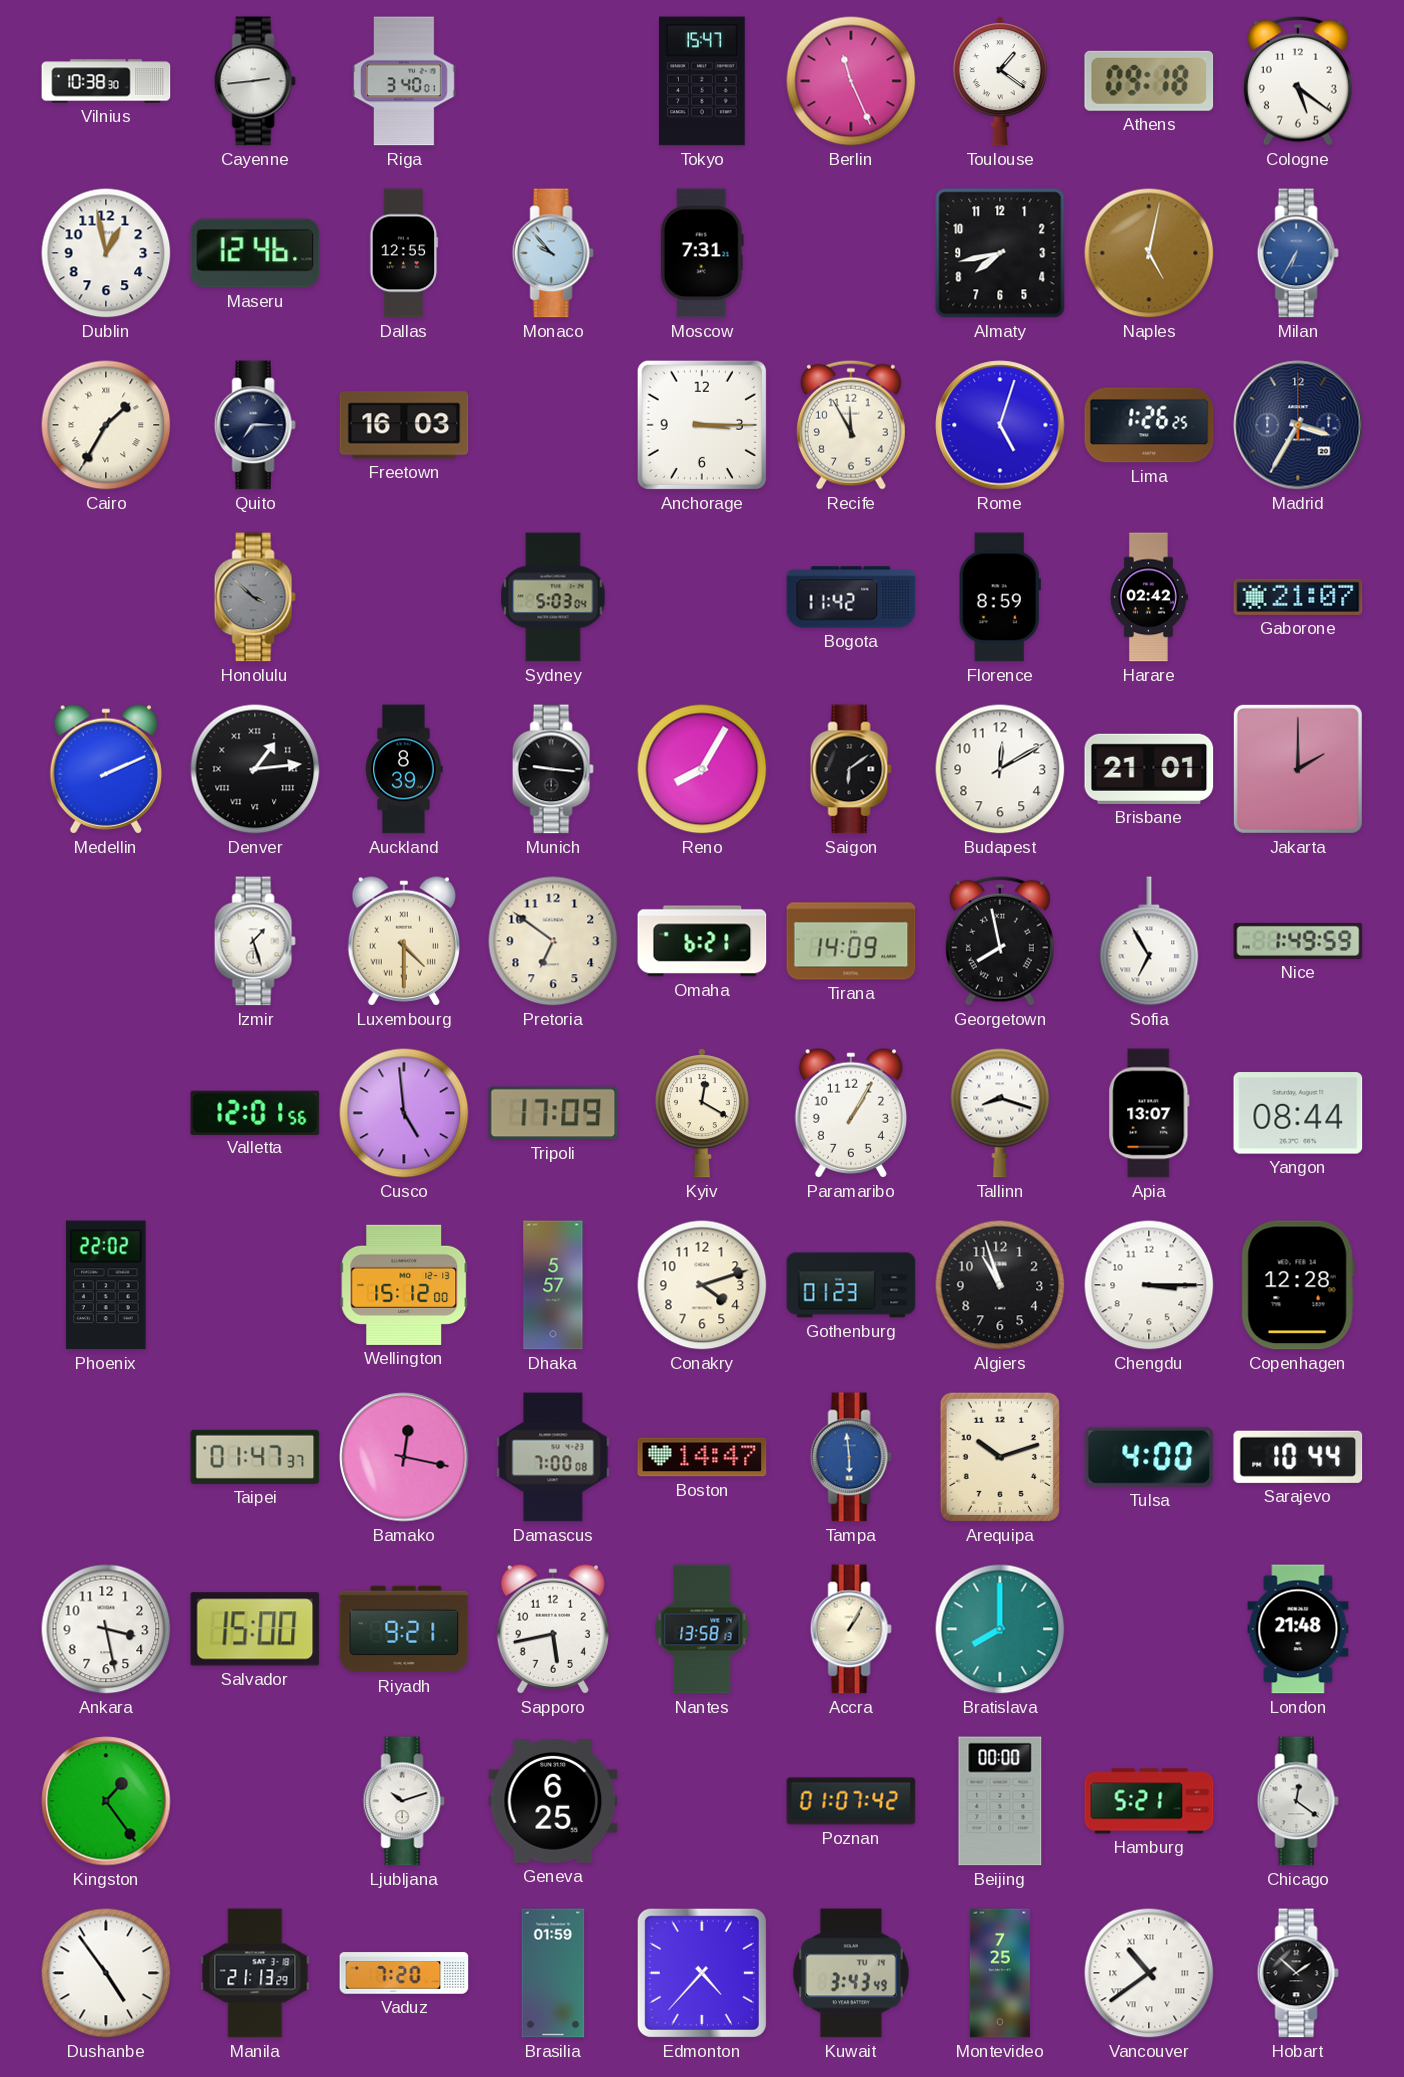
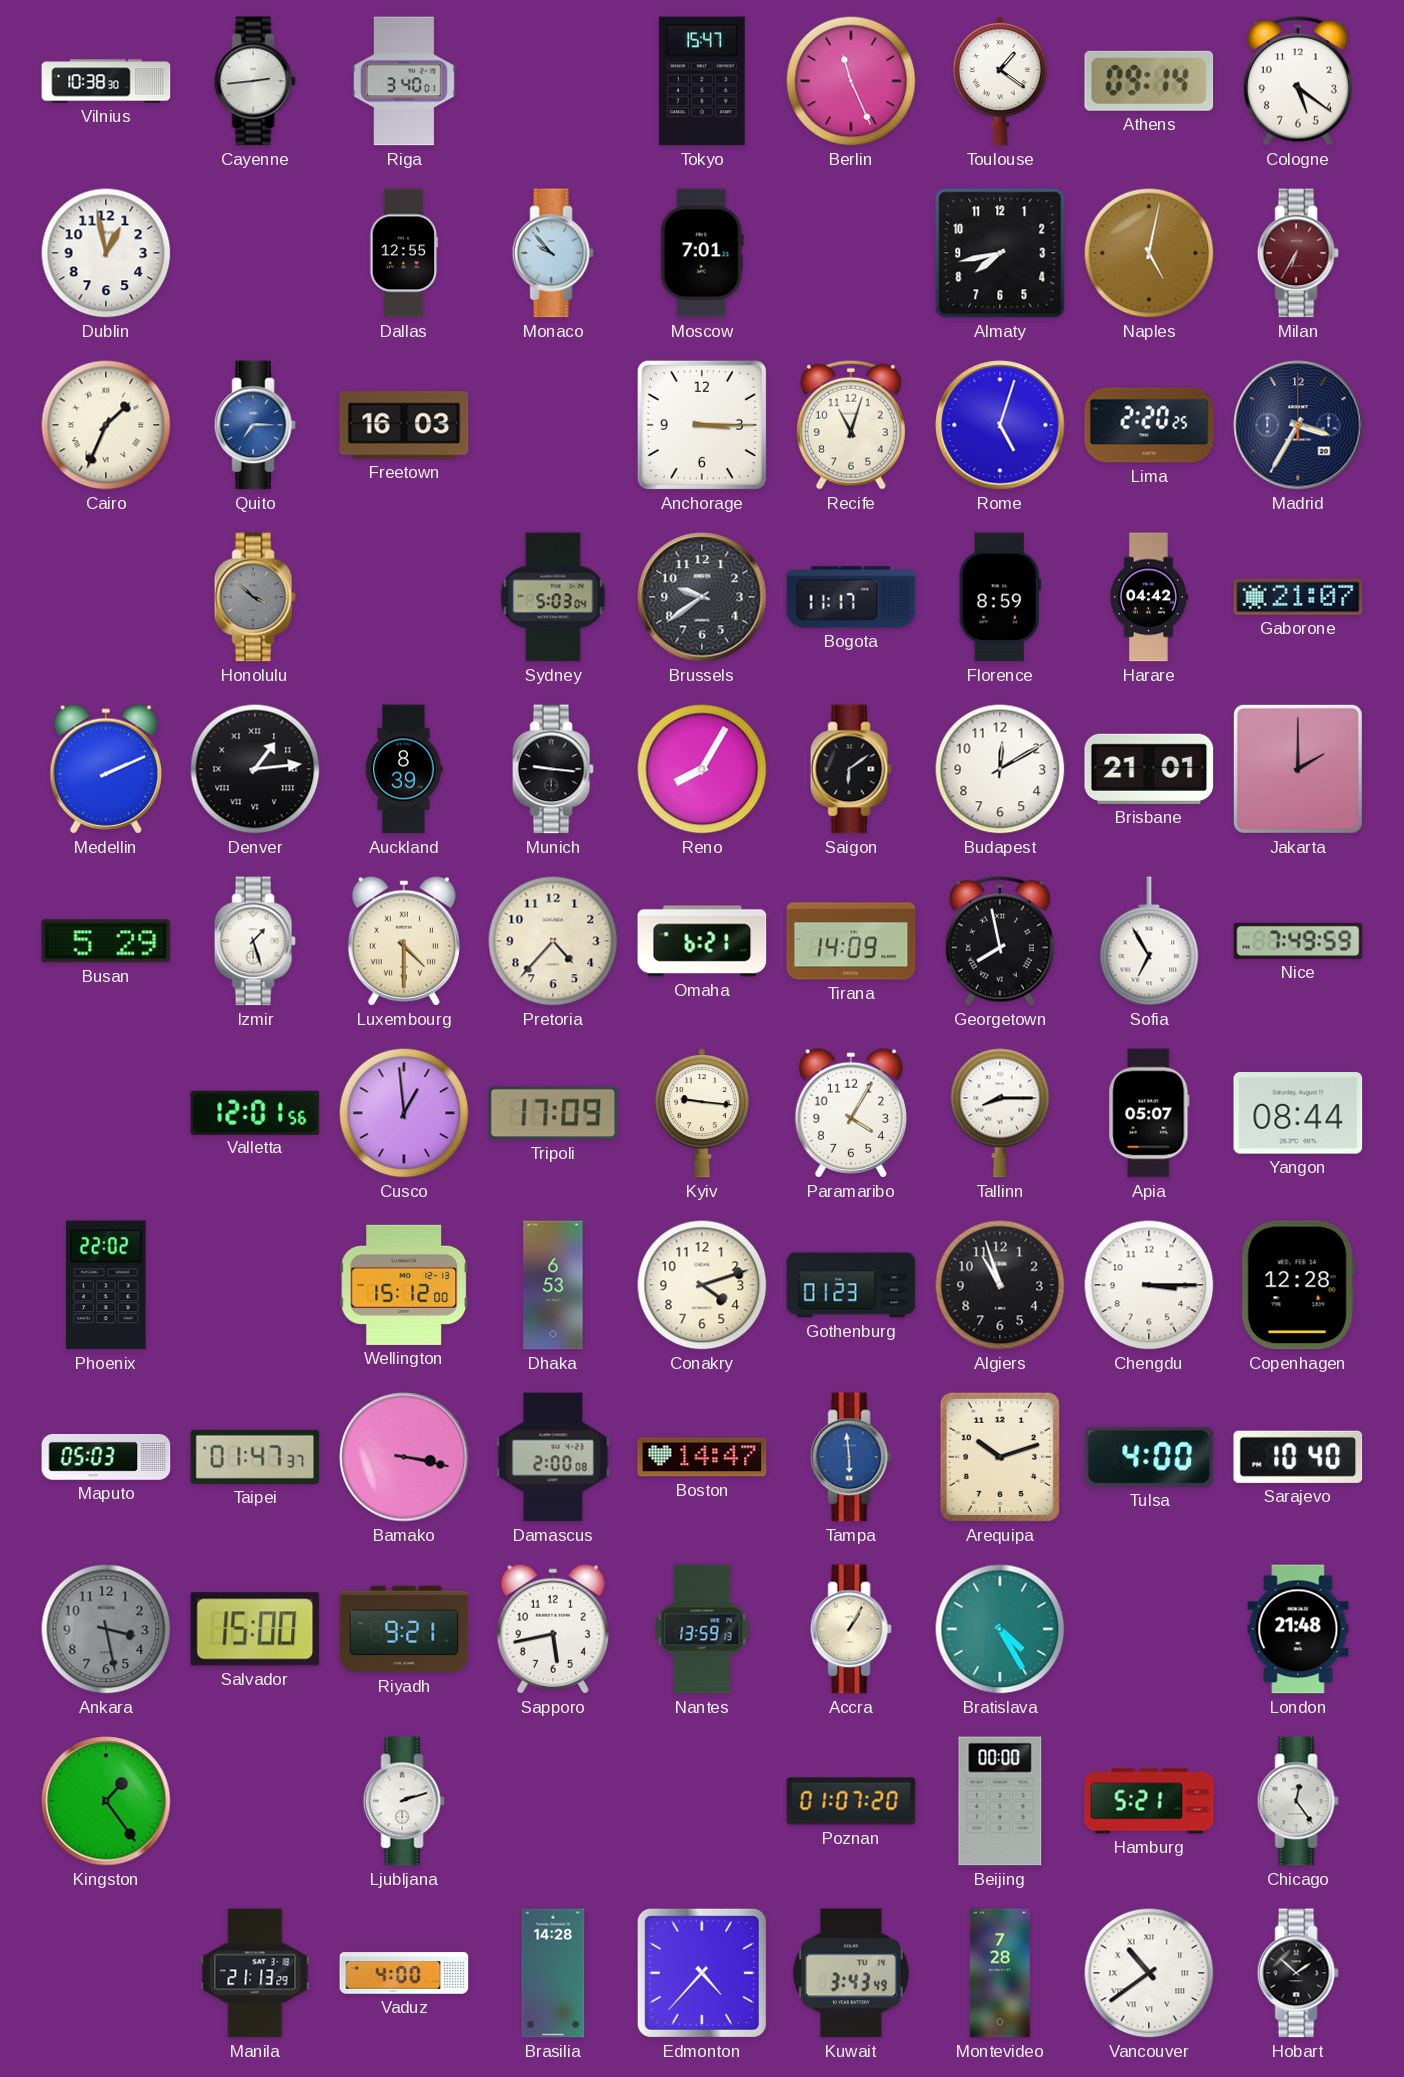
Athens: 09:18 -> 09:14
Maseru: 12:46 -> none
Moscow: 7:31 -> 7:01
Milan dial: blue -> burgundy
Cairo: 1:35 -> 1:34
Quito dial: navy -> blue
Recife: 11:55 -> 11:03
Lima: 1:26 -> 2:20
Brussels: none -> 9:39
Bogota: 11:42 -> 11:17
Harare: 02:42 -> 04:42
Busan: none -> 5:29
Pretoria: 6:51 -> 4:37
Nice: 1:49 -> 7:49
Cusco: 4:59 -> 12:59
Kyiv: 12:20 -> 9:16
Paramaribo: 1:05 -> 4:05
Tallinn: 8:18 -> 8:15
Apia: 13:07 -> 05:07
Dhaka: 5:57 -> 6:53
Maputo: none -> 05:03
Bamako: 12:17 -> 3:17
Damascus: 7:00 -> 2:00
Sarajevo: 10:44 -> 10:40
Ankara dial: white -> grey
Nantes: 13:58 -> 13:59
Bratislava: 8:00 -> 4:25
Ljubljana: 10:12 -> 2:12
Geneva: 6:25 -> none
Poznan: 01:07:42 -> 01:07:20
Chicago: 12:21 -> 12:24
Dushanbe: 4:54 -> none
Vaduz: 7:20 -> 4:00
Brasilia: 01:59 -> 14:28
Montevideo: 7:25 -> 7:28
